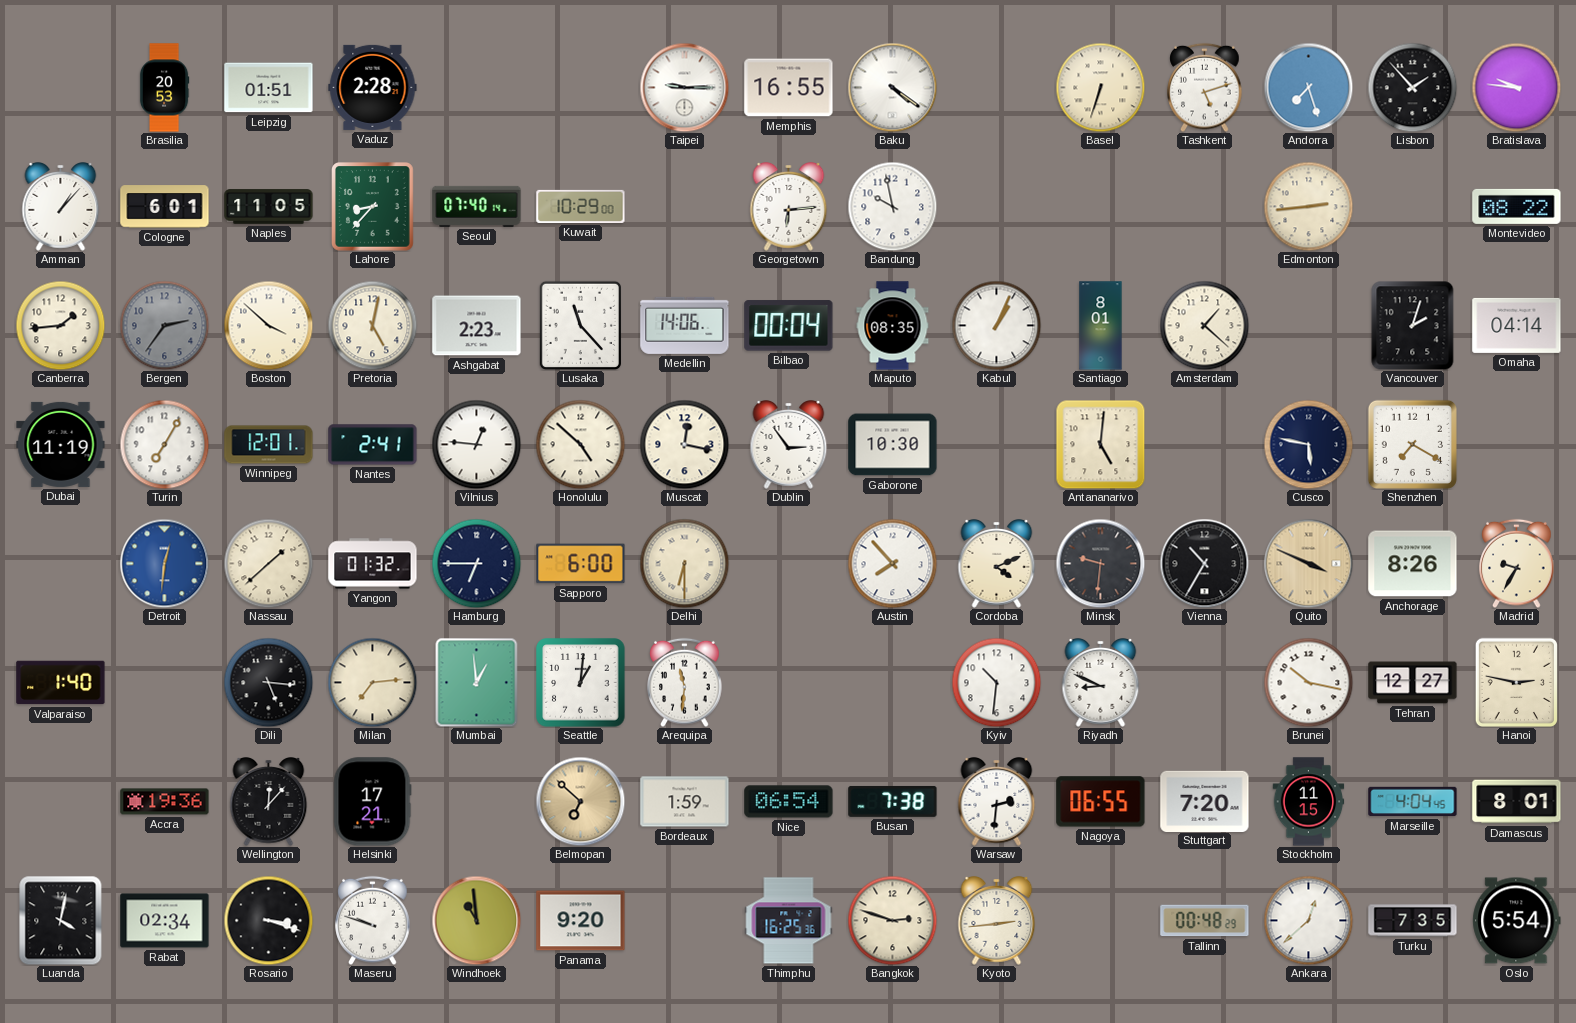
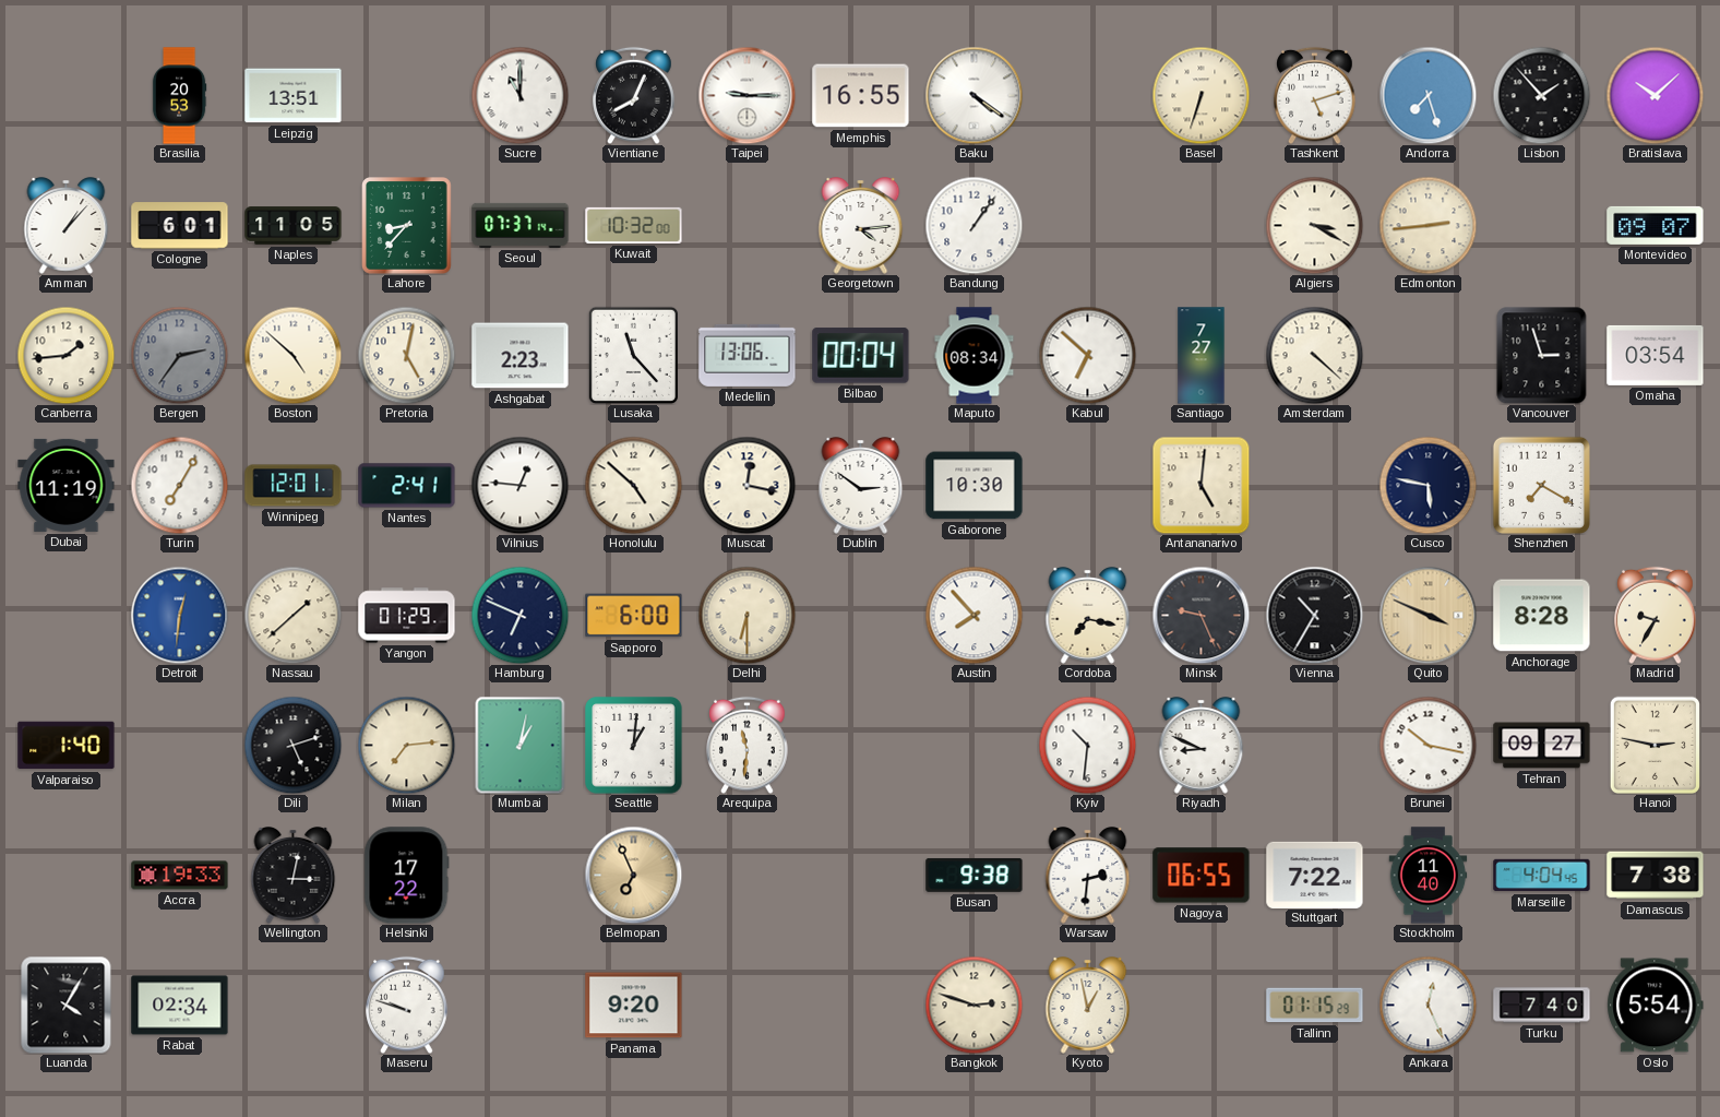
Leipzig: 01:51 -> 13:51
Vaduz: 2:28 -> none
Sucre: none -> 11:00
Vientiane: none -> 8:04
Bratislava: 9:46 -> 10:08
Seoul: 07:40 -> 07:37
Kuwait: 10:29 -> 10:32
Georgetown: 6:14 -> 4:14
Bandung: 9:58 -> 1:06
Algiers: none -> 3:20
Montevideo: 08:22 -> 09:07
Boston: 3:52 -> 4:52
Medellin: 14:06 -> 13:06
Maputo: 08:35 -> 08:34
Kabul: 1:04 -> 6:52
Santiago: 8:01 -> 7:27
Amsterdam: 1:22 -> 4:22
Vancouver: 2:03 -> 2:57
Omaha: 04:14 -> 03:54
Dublin: 2:54 -> 2:51
Yangon: 01:32 -> 01:29
Hamburg: 6:45 -> 6:49
Cordoba: 4:11 -> 7:17
Minsk: 9:31 -> 9:26
Anchorage: 8:26 -> 8:28
Dili: 5:16 -> 5:12
Mumbai: 12:59 -> 1:02
Tehran: 12:27 -> 09:27
Accra: 19:36 -> 19:33
Wellington: 12:07 -> 3:02
Helsinki: 17:21 -> 17:22
Belmopan: 6:52 -> 6:56
Bordeaux: 1:59 -> none
Nice: 06:54 -> none
Busan: 7:38 -> 9:38
Stuttgart: 7:20 -> 7:22
Stockholm: 11:15 -> 11:40
Damascus: 8:01 -> 7:38
Luanda: 4:02 -> 4:05
Rosario: 3:18 -> none
Windhoek: 10:59 -> none
Thimphu: 16:25 -> none
Kyoto: 2:44 -> 12:58
Tallinn: 00:48 -> 01:15
Ankara: 12:38 -> 12:26
Turku: 7:35 -> 7:40
